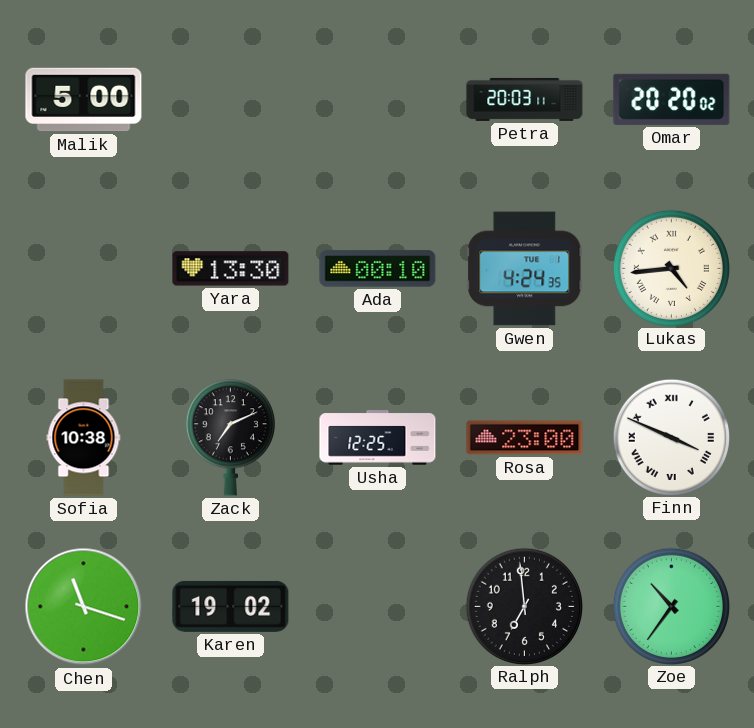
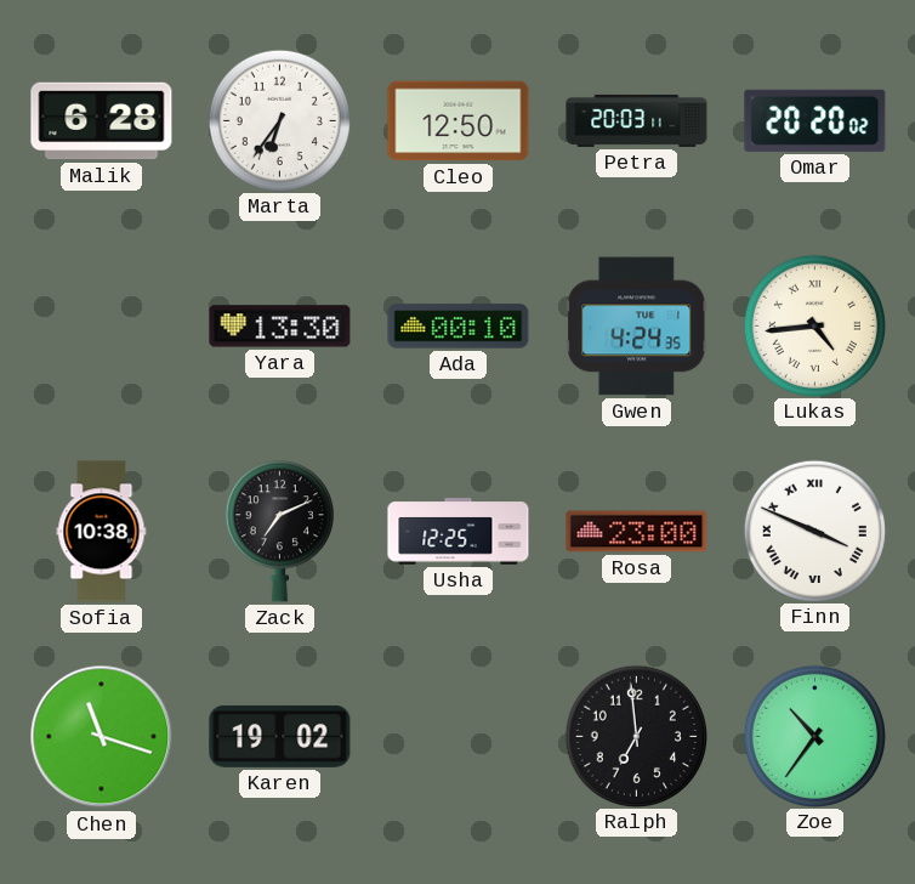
Malik: 5:00 -> 6:28
Marta: none -> 6:36
Cleo: none -> 12:50
